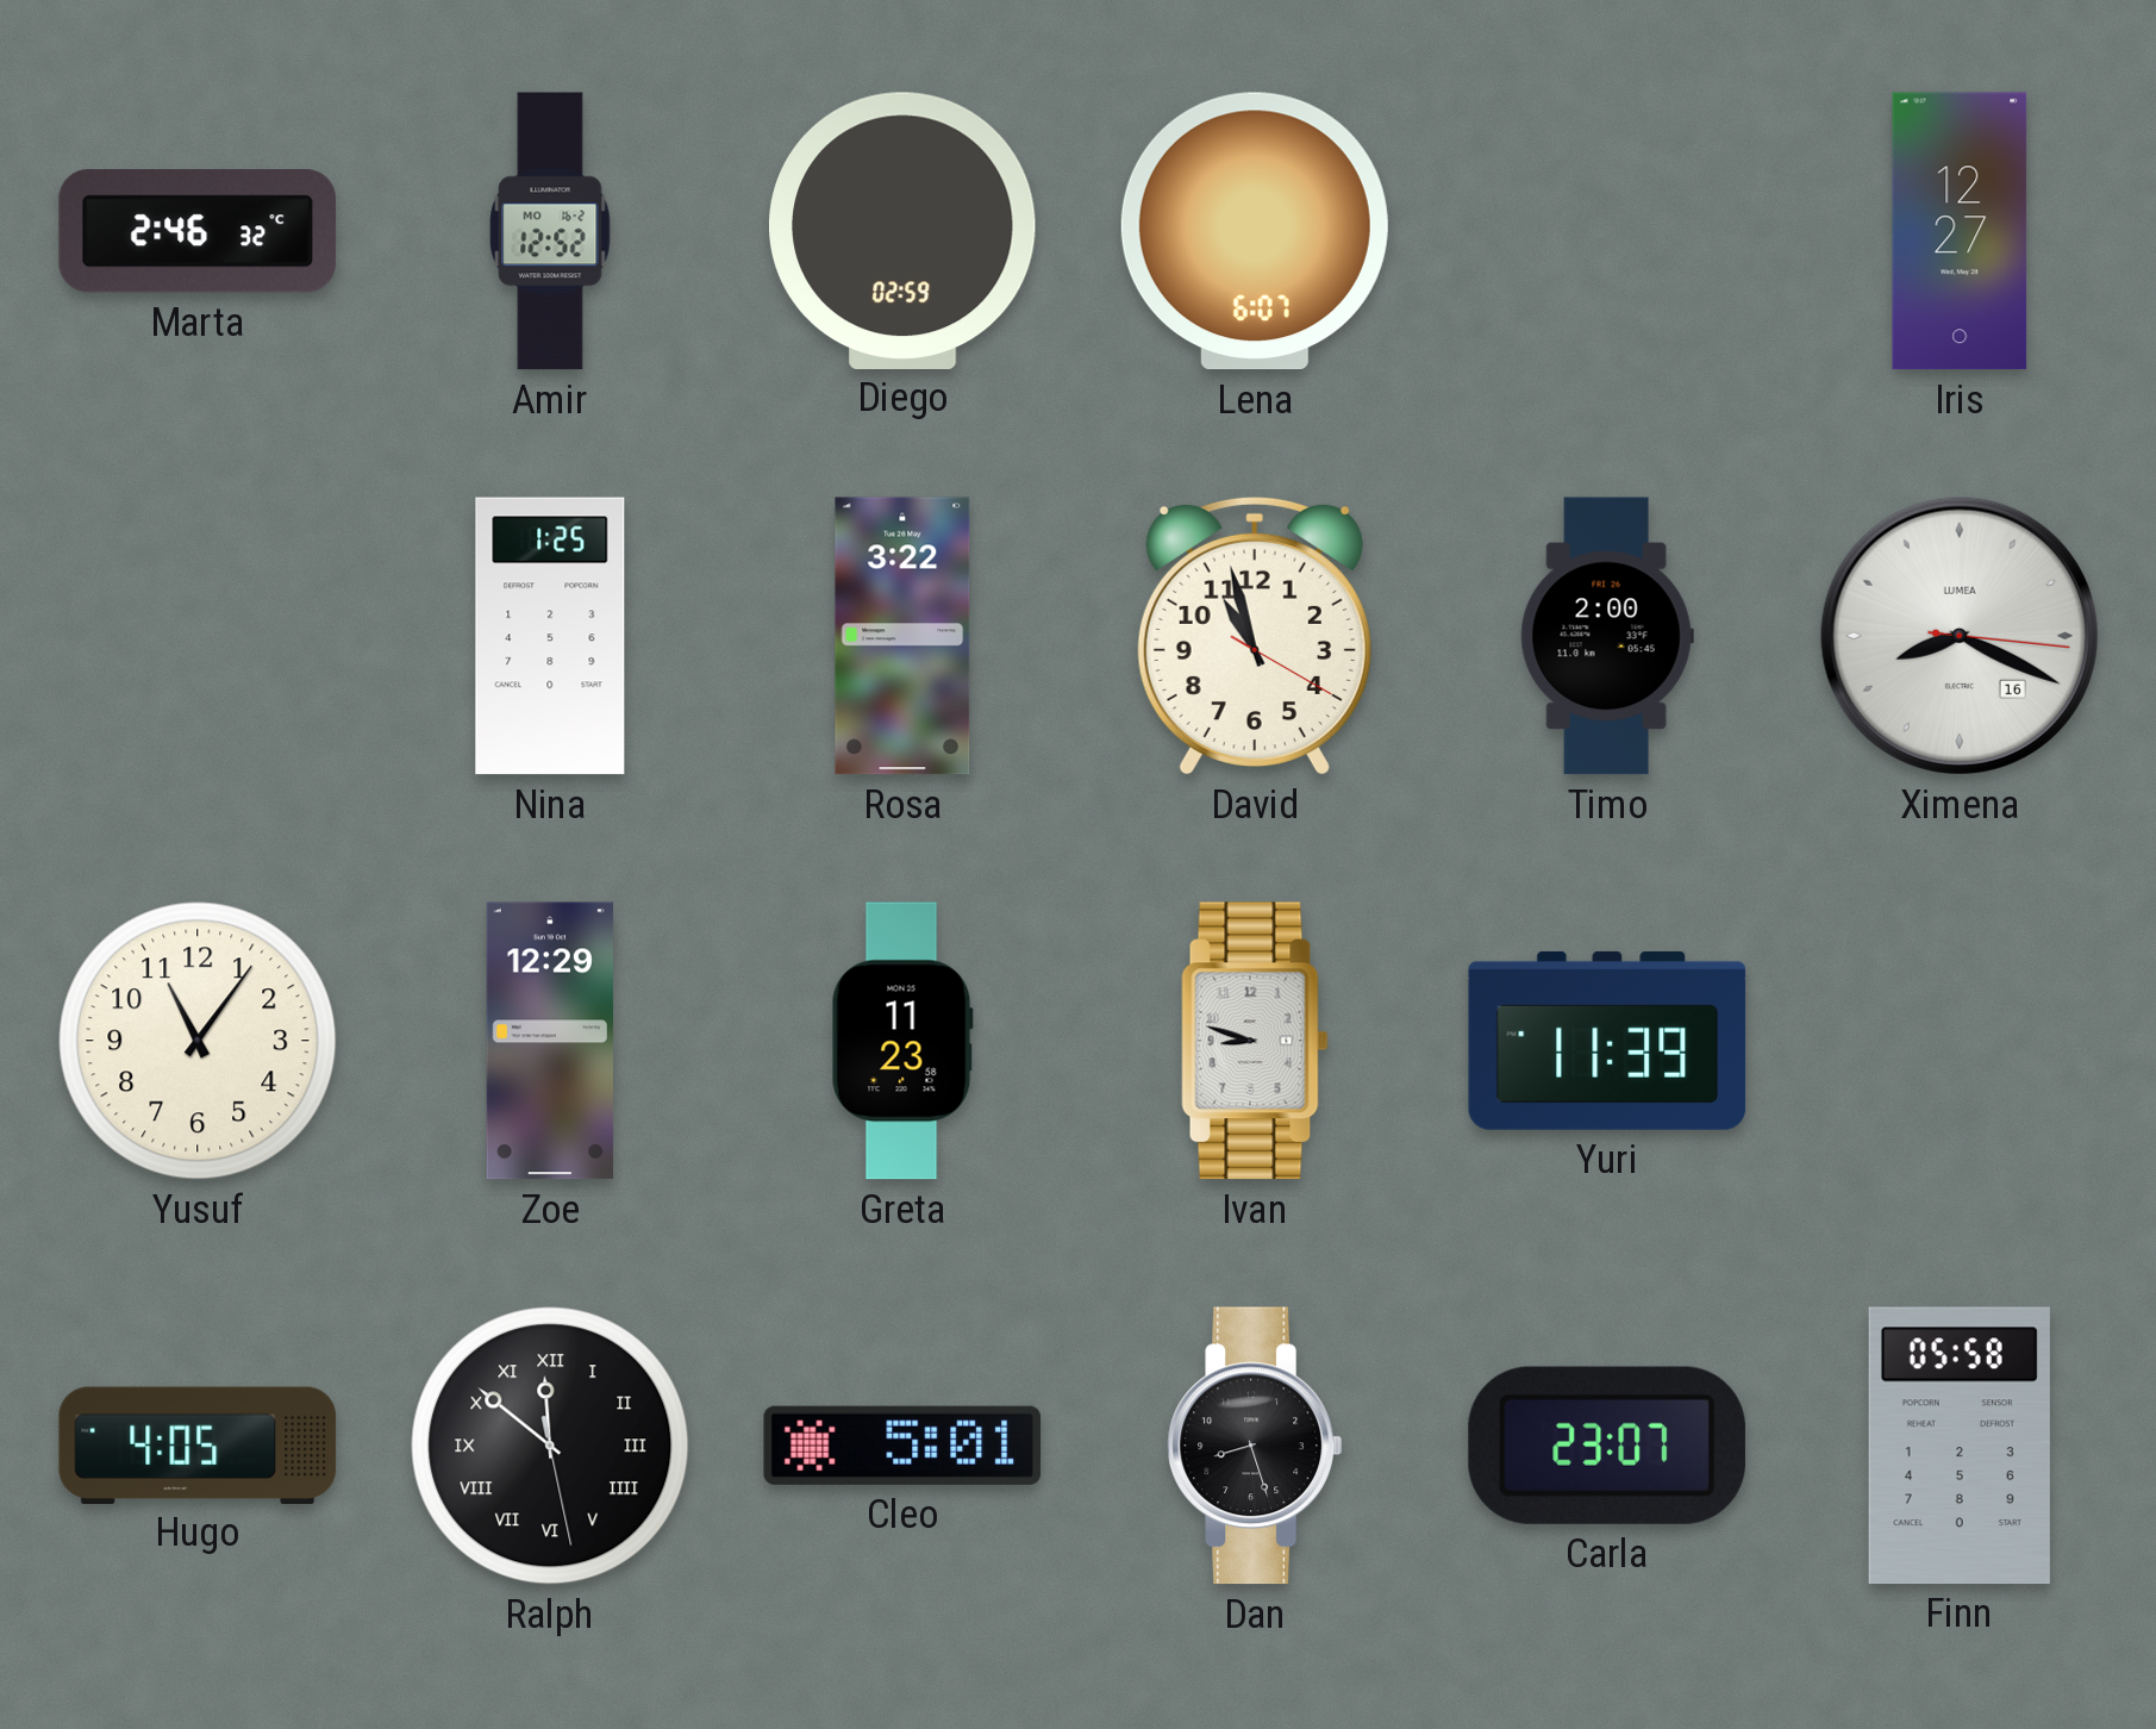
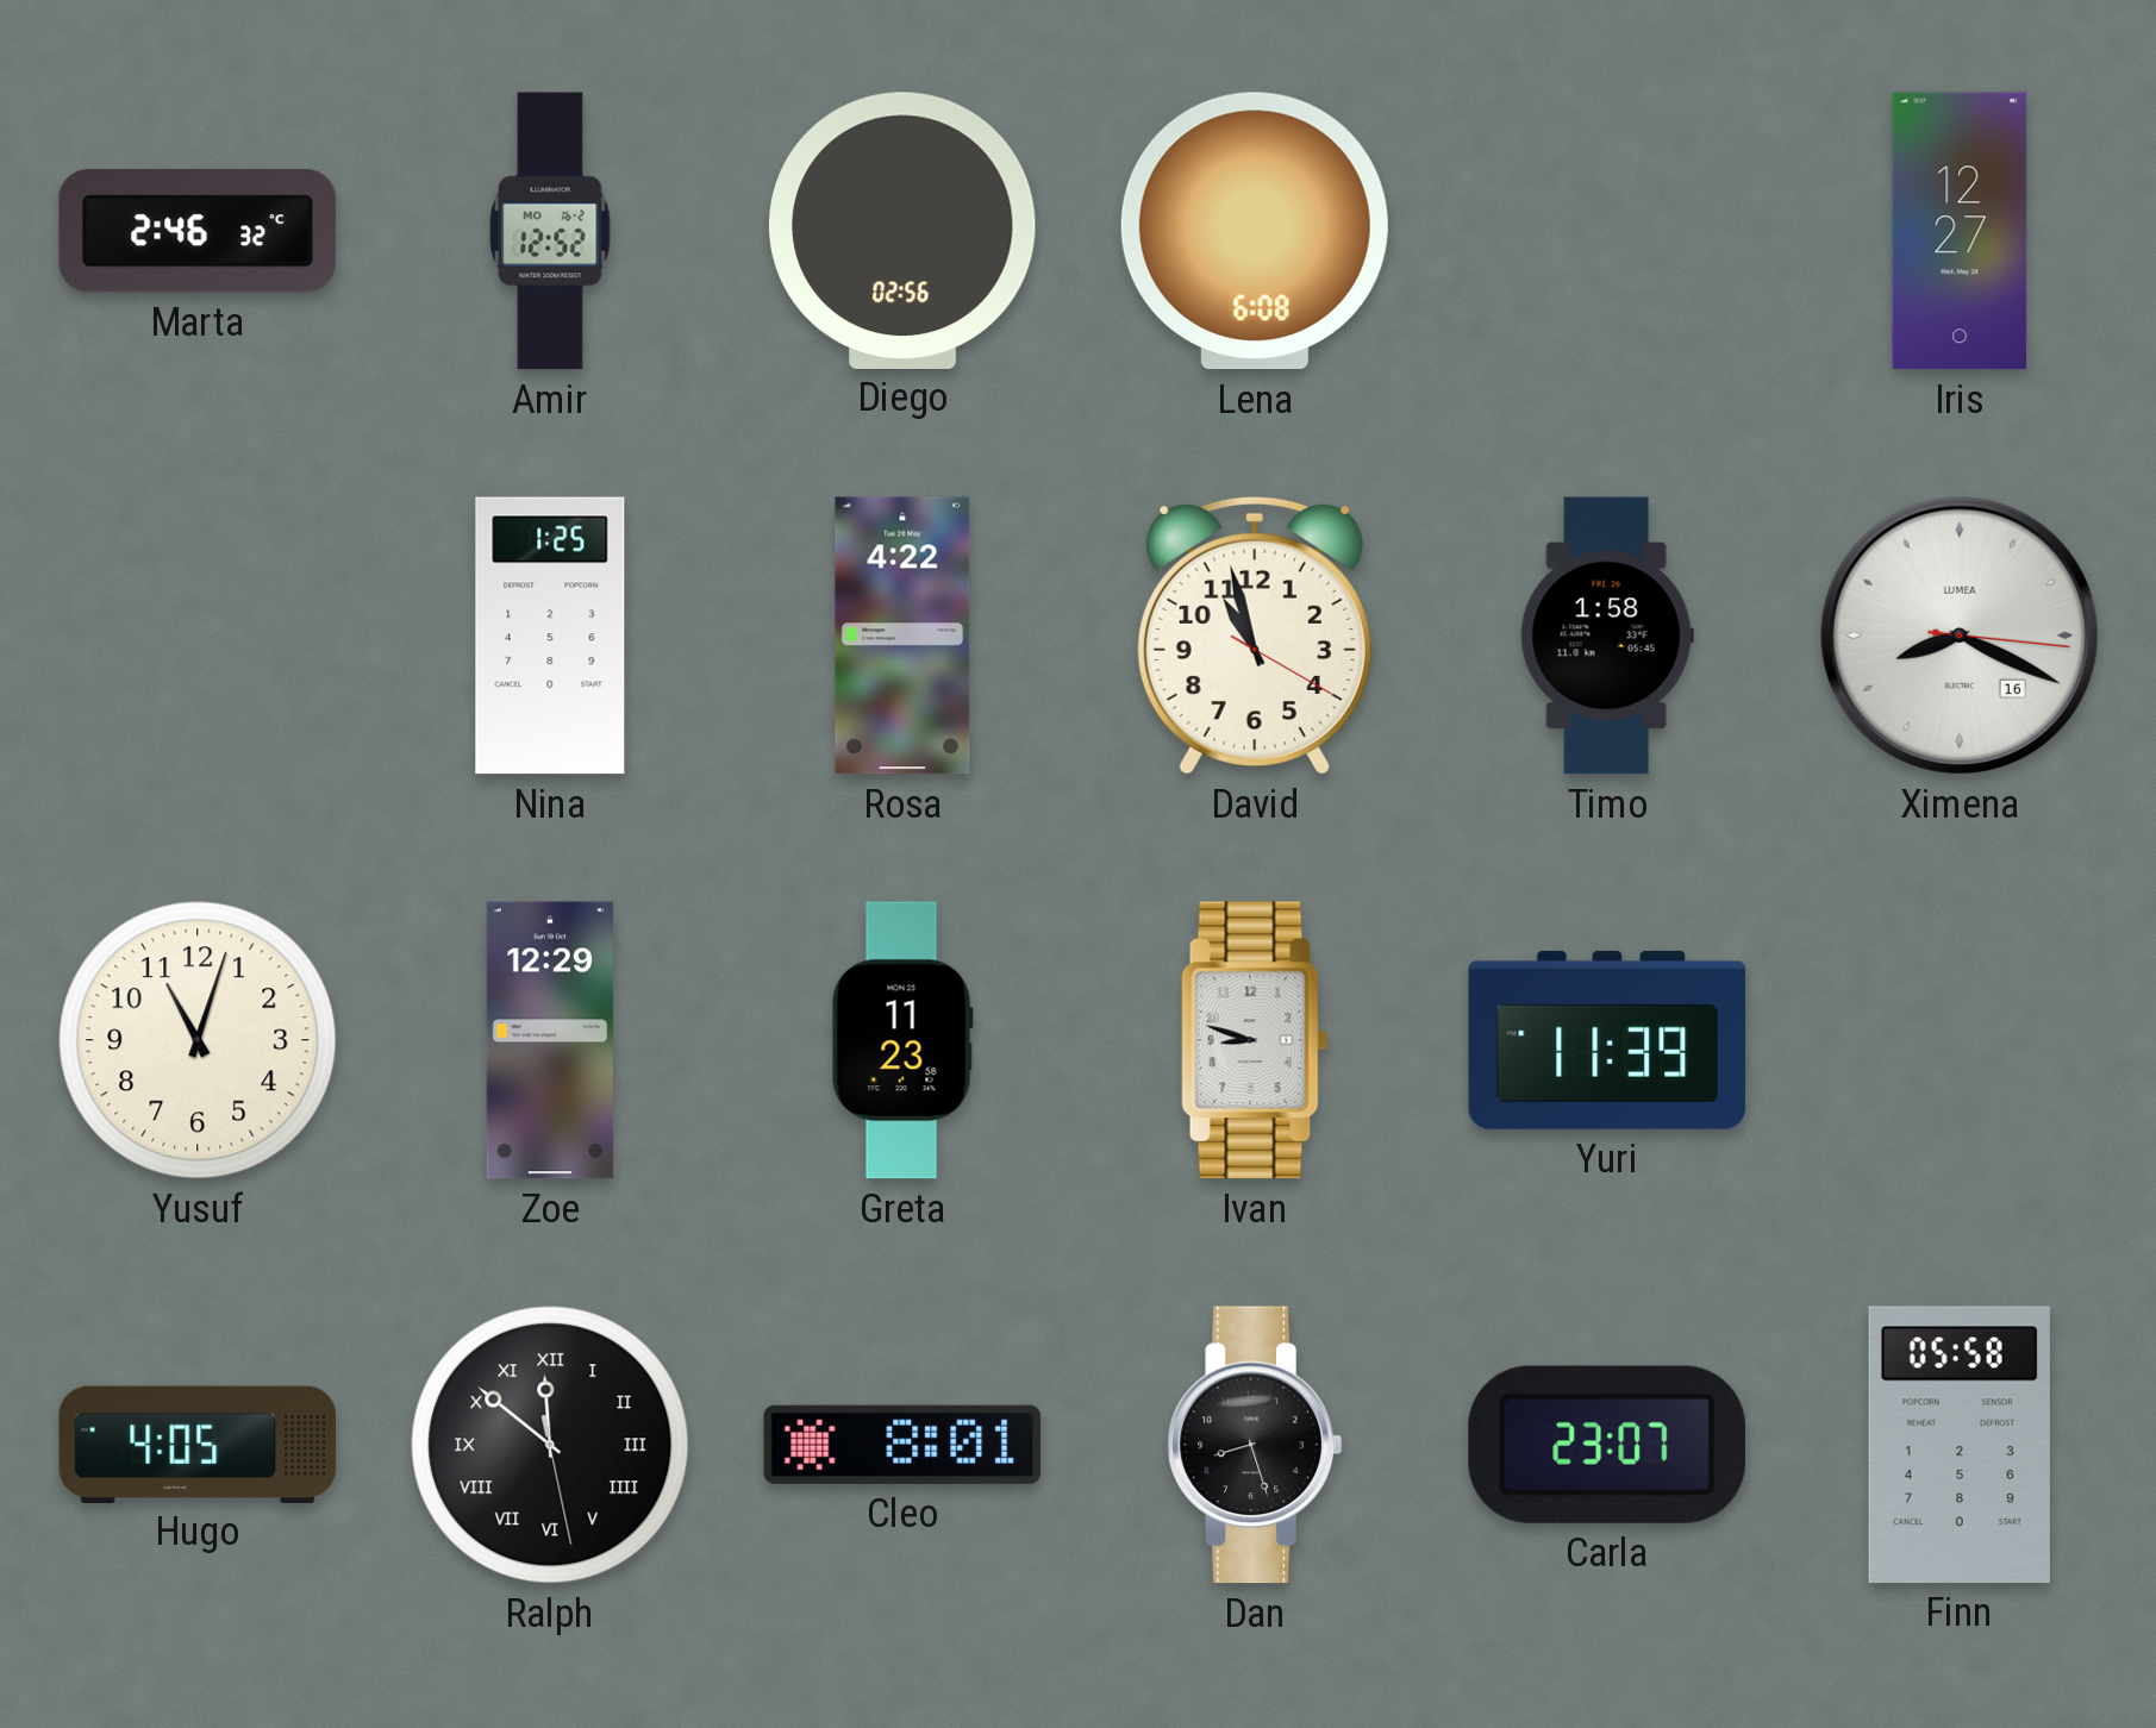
Diego: 02:59 -> 02:56
Lena: 6:07 -> 6:08
Rosa: 3:22 -> 4:22
Timo: 2:00 -> 1:58
Yusuf: 11:06 -> 11:03
Cleo: 5:01 -> 8:01
